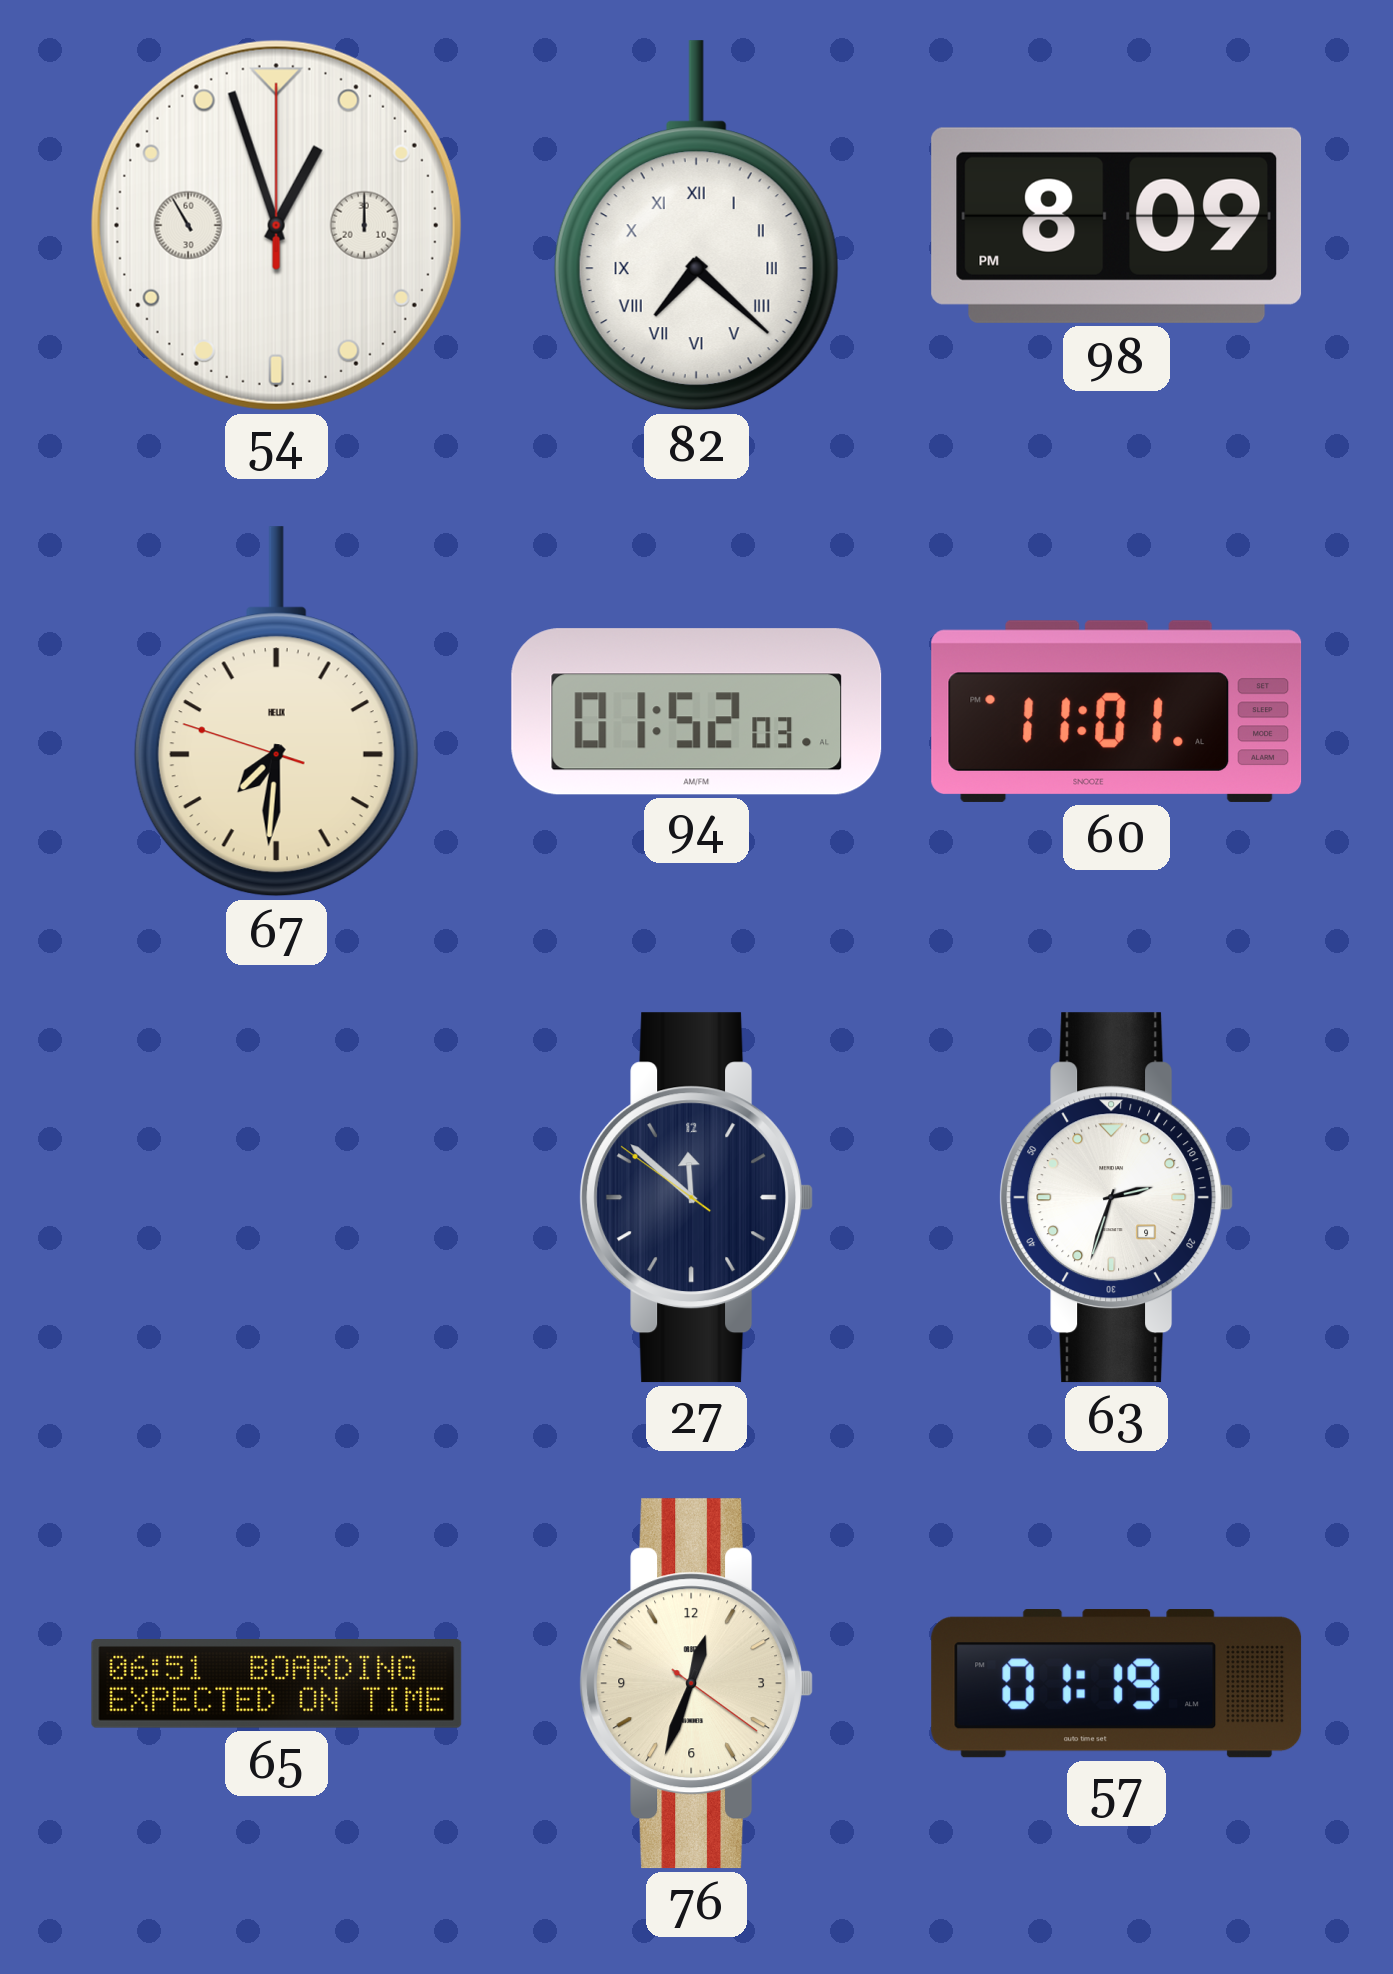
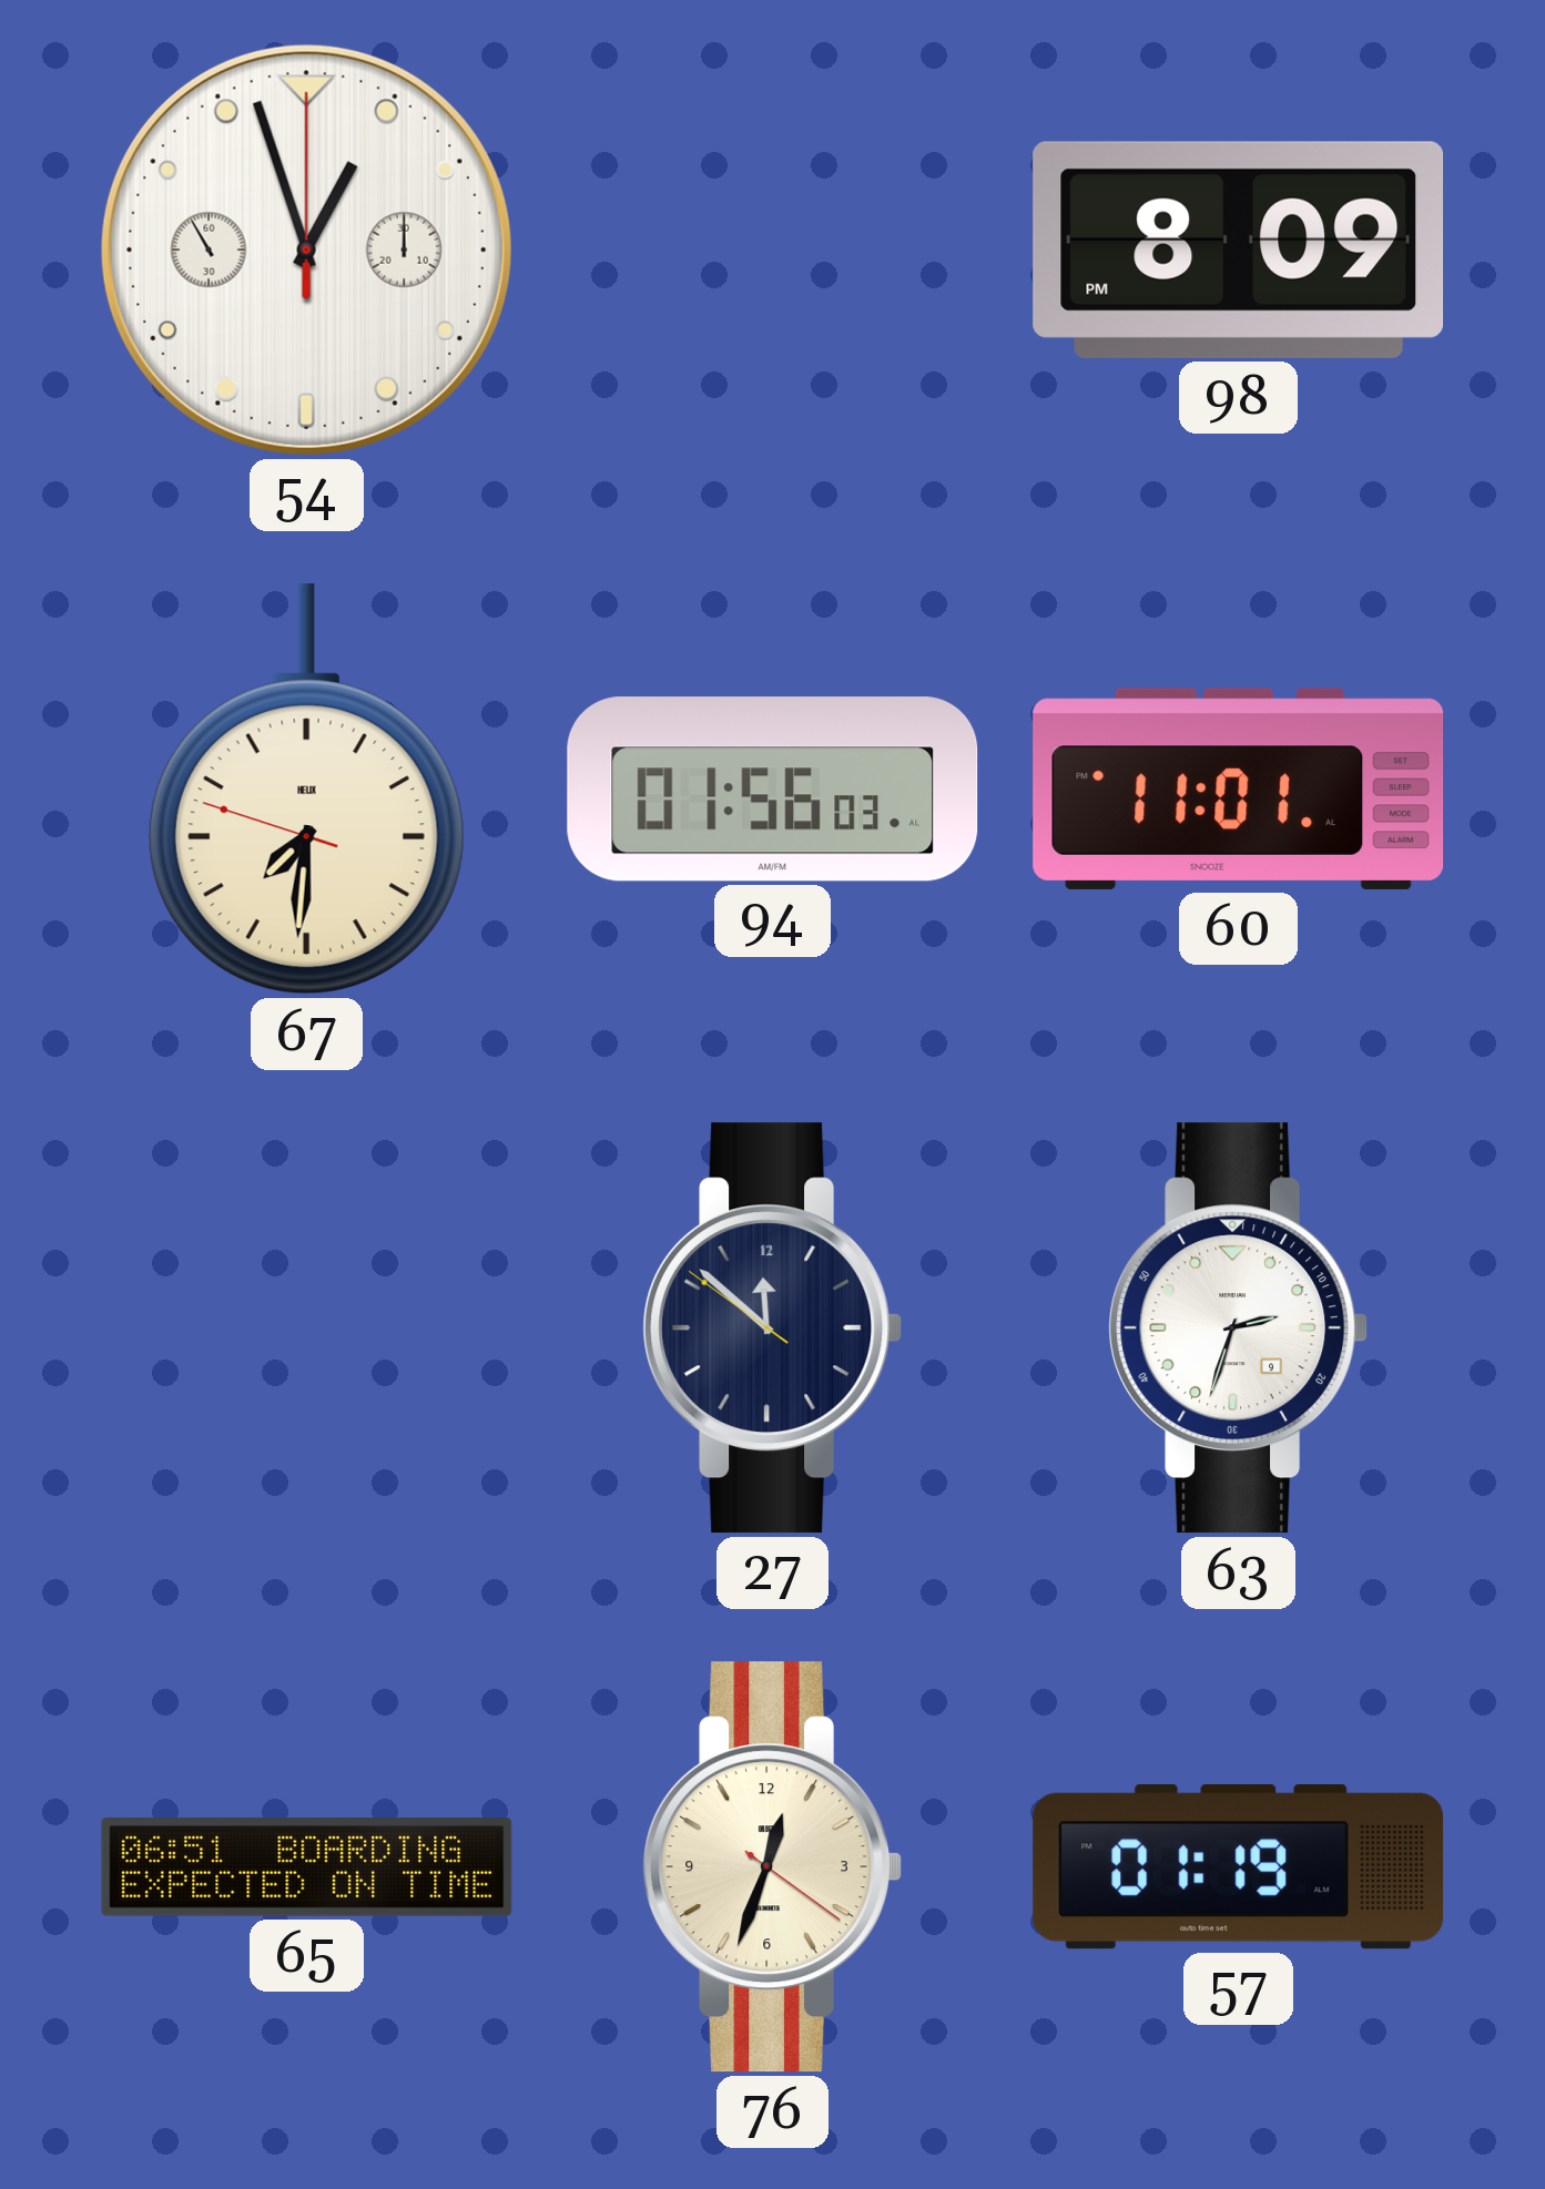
82: 7:22 -> none
94: 01:52 -> 01:56
